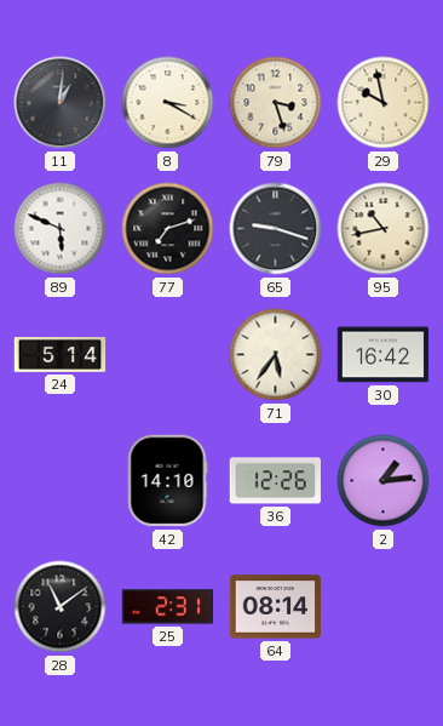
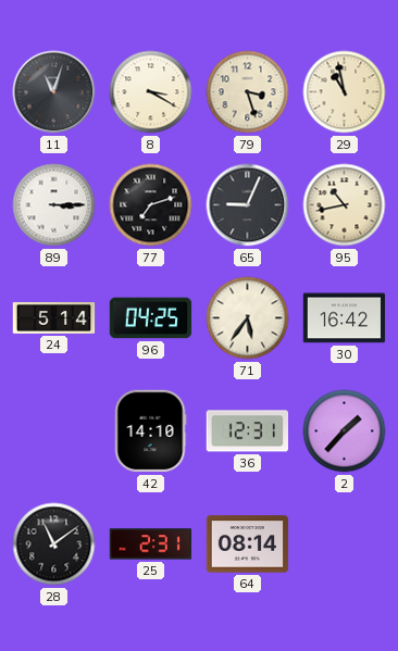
11: 1:01 -> 11:03
29: 9:58 -> 10:58
89: 5:49 -> 3:15
65: 9:18 -> 9:04
96: none -> 04:25
36: 12:26 -> 12:31
2: 1:14 -> 1:37
